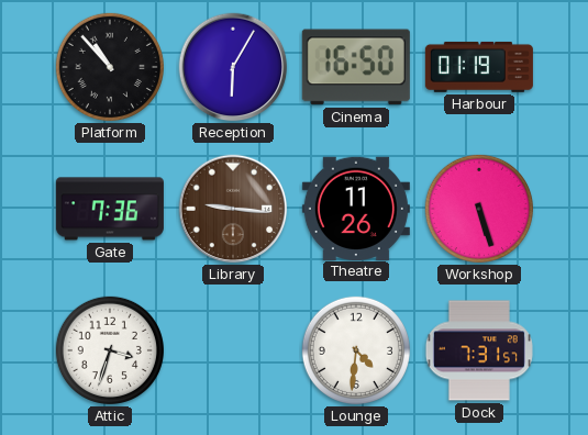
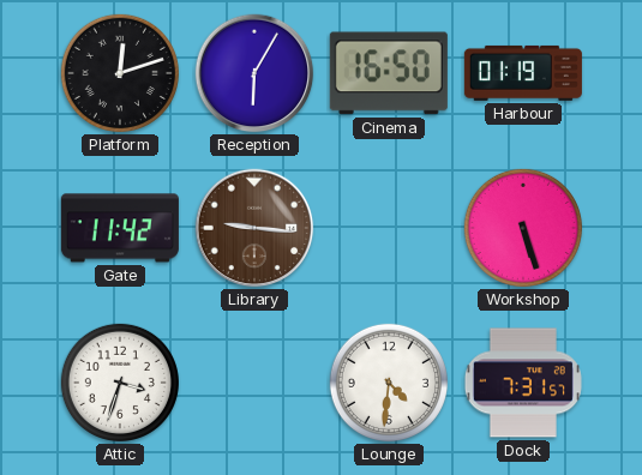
Platform: 10:53 -> 12:12
Gate: 7:36 -> 11:42
Theatre: 11:26 -> none
